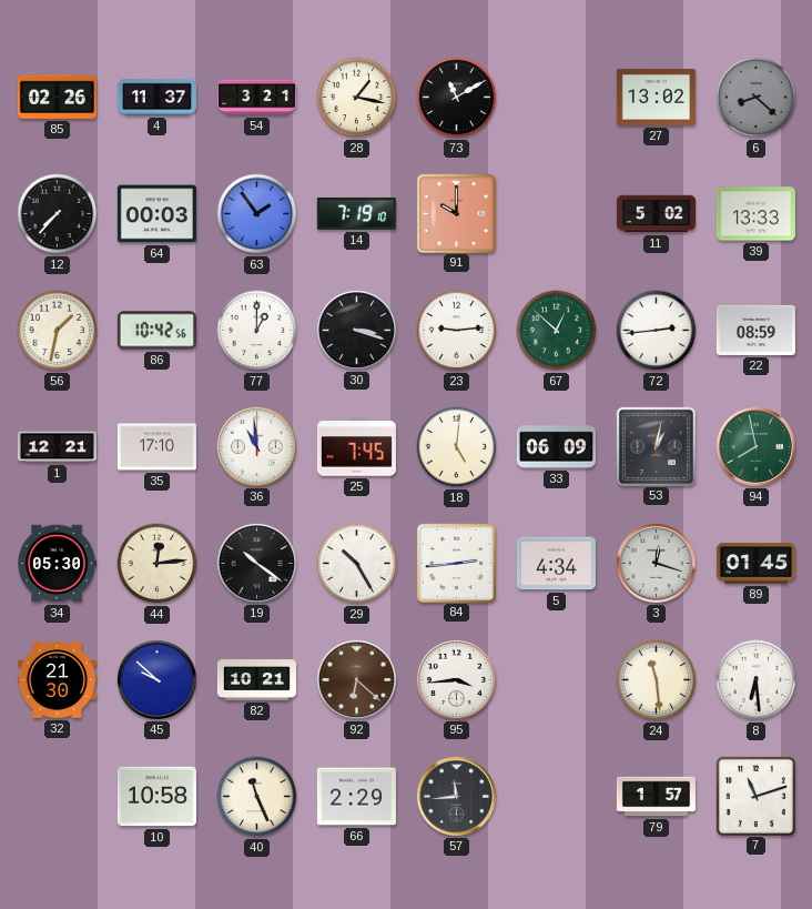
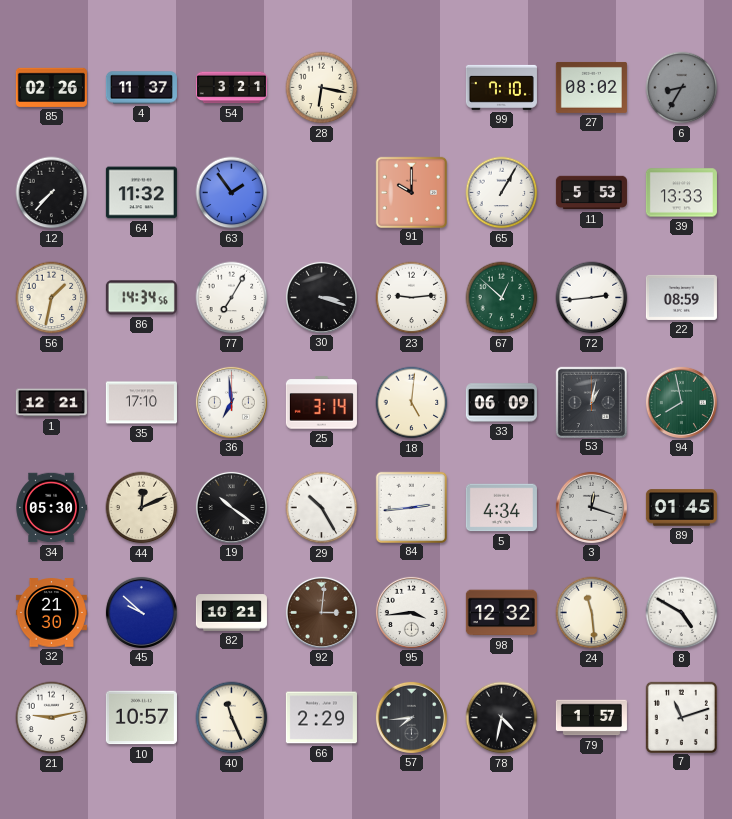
28: 1:17 -> 6:17
73: 11:10 -> none
99: none -> 7:10
27: 13:02 -> 08:02
6: 8:22 -> 8:35
64: 00:03 -> 11:32
14: 7:19 -> none
65: none -> 1:05
11: 5:02 -> 5:53
86: 10:42 -> 14:34
77: 1:00 -> 7:05
36: 10:59 -> 6:59
25: 7:45 -> 3:14
44: 12:14 -> 12:11
92: 6:22 -> 3:01
98: none -> 12:32
8: 6:29 -> 4:50
21: none -> 9:13
10: 10:58 -> 10:57
57: 11:44 -> 7:44
78: none -> 4:32
